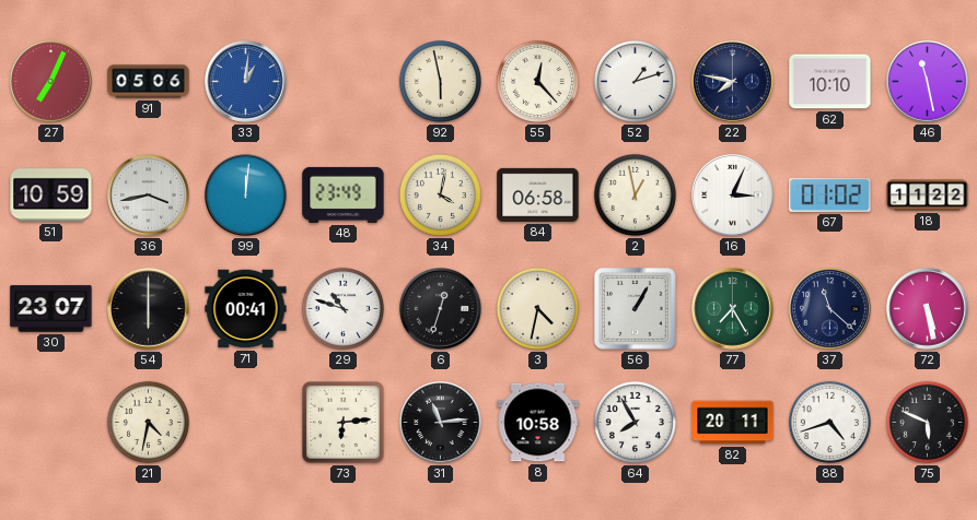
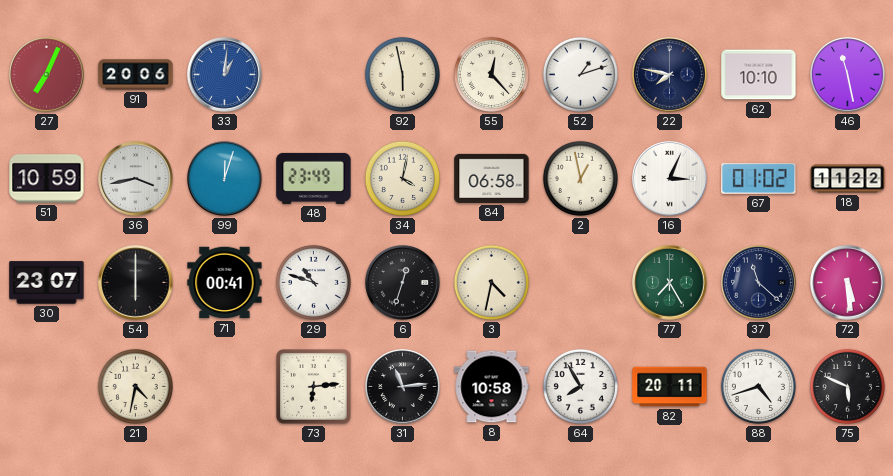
91: 05:06 -> 20:06
99: 12:01 -> 12:03
56: 1:05 -> none
72: 5:28 -> 5:29
